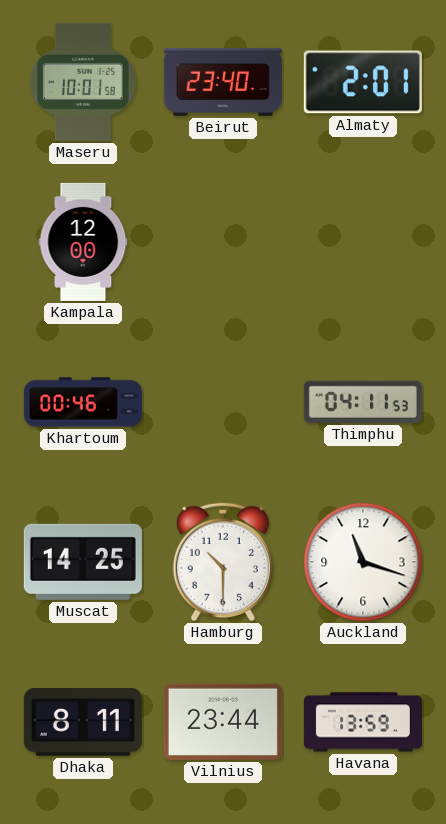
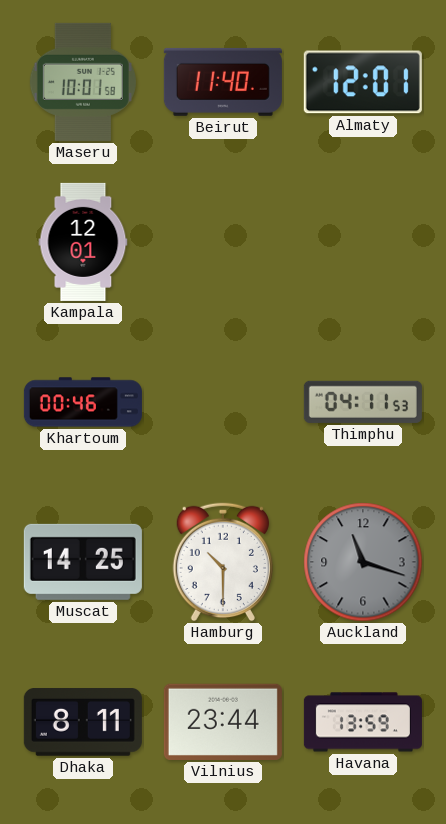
Beirut: 23:40 -> 11:40
Almaty: 2:01 -> 12:01
Kampala: 12:00 -> 12:01
Auckland dial: white -> grey
